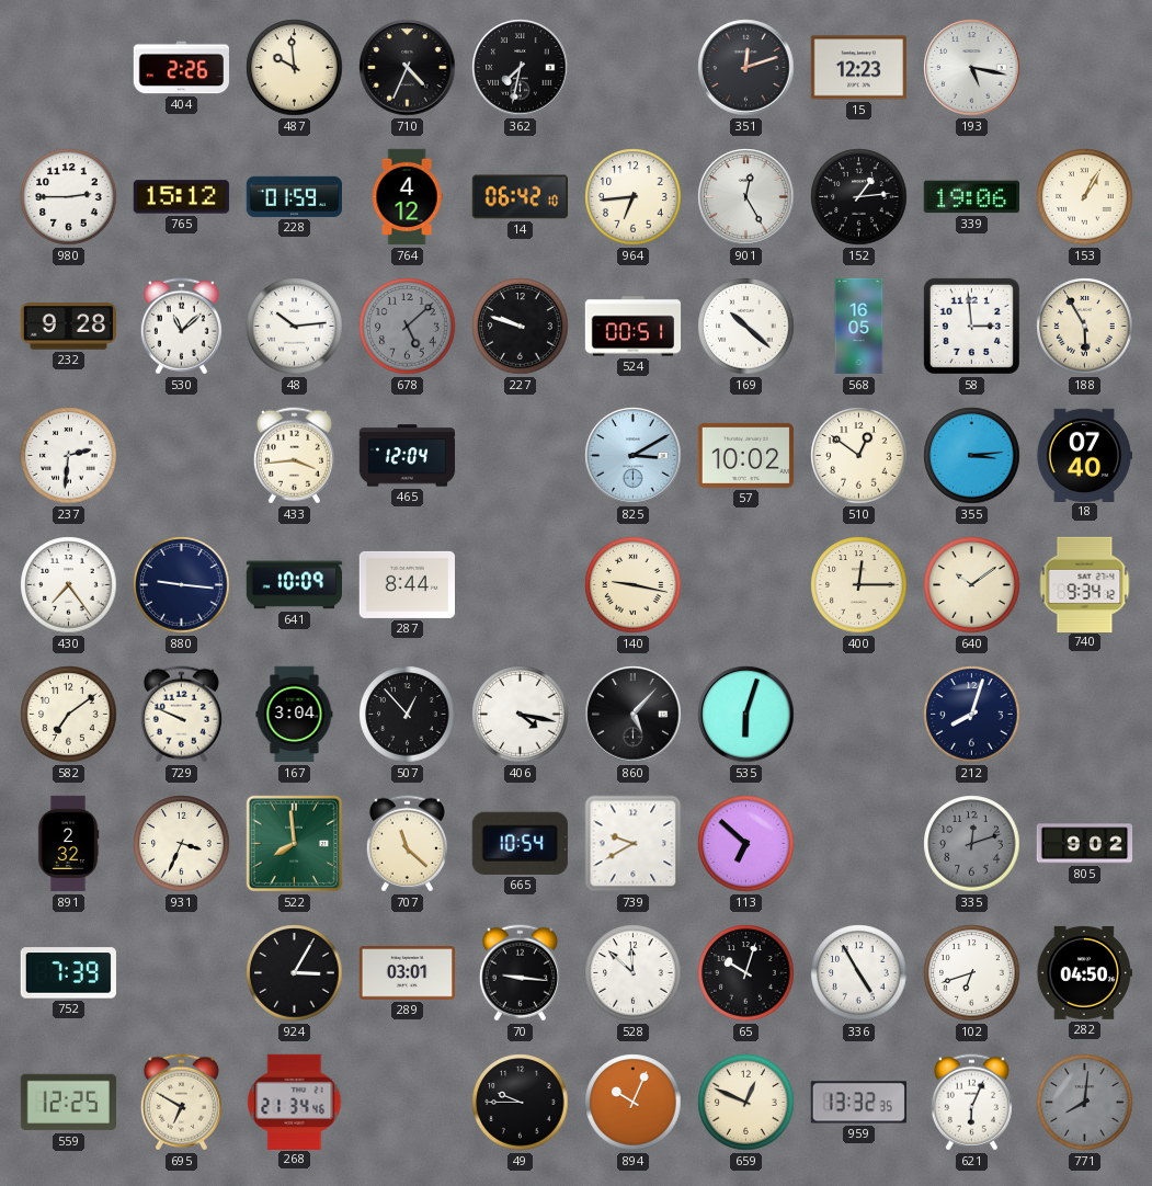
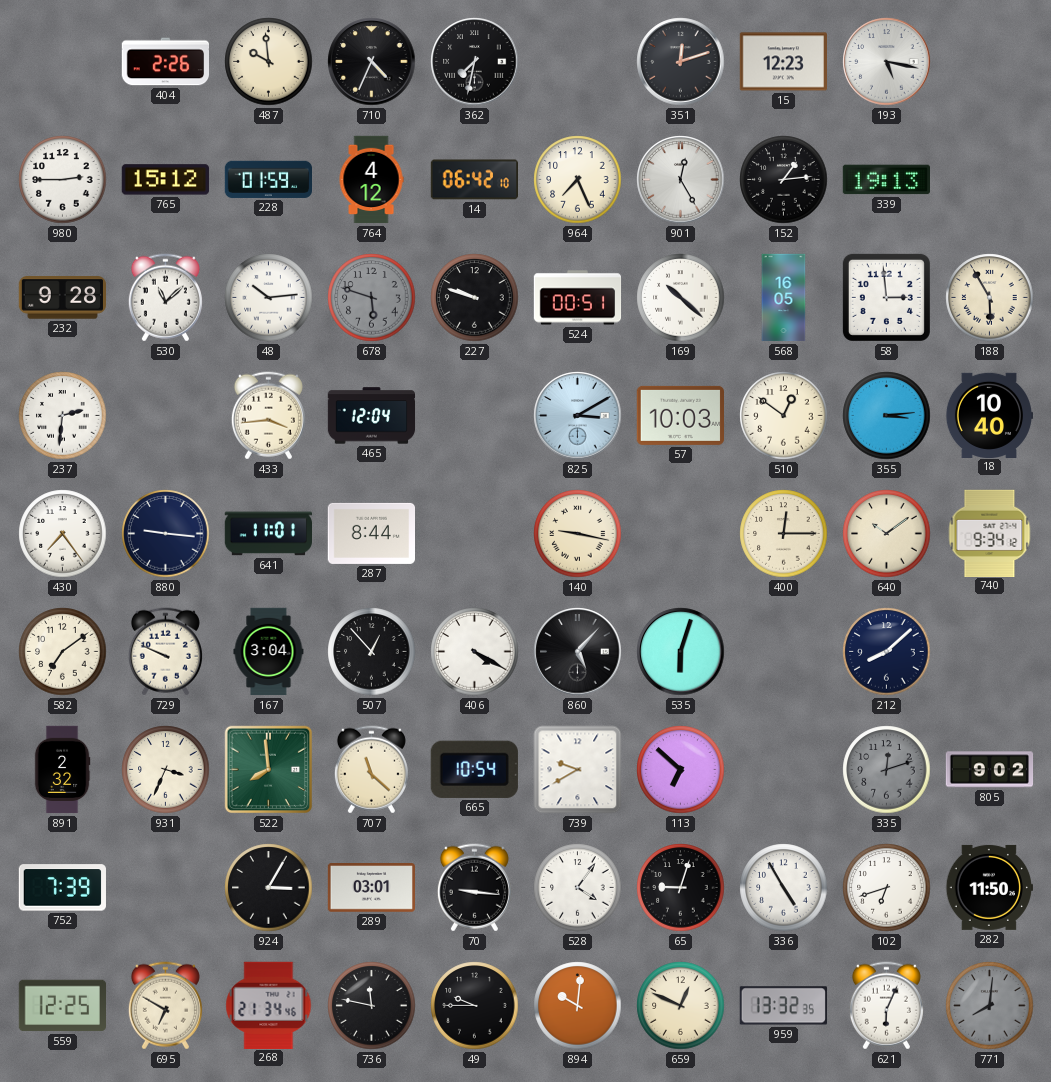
964: 6:44 -> 7:26
339: 19:06 -> 19:13
153: 1:05 -> none
678: 5:08 -> 5:48
57: 10:02 -> 10:03
18: 07:40 -> 10:40
641: 10:09 -> 11:01
406: 4:17 -> 4:20
212: 8:03 -> 8:08
528: 11:52 -> 4:06
65: 10:03 -> 9:03
282: 04:50 -> 11:50
736: none -> 11:47
894: 10:04 -> 10:01
